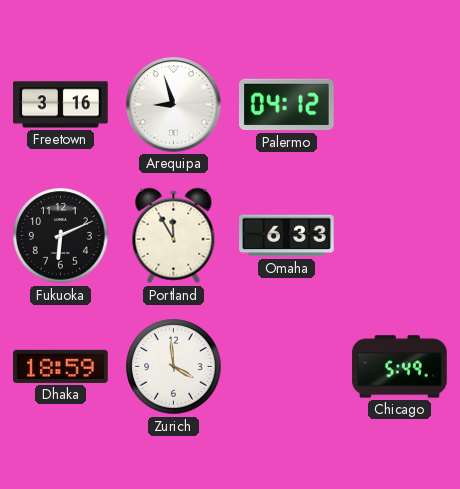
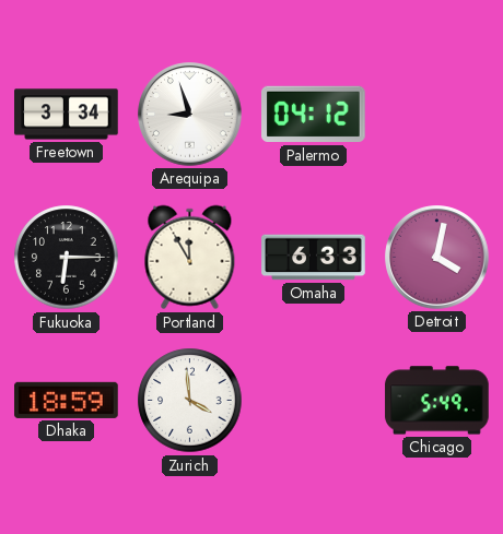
Freetown: 3:16 -> 3:34
Fukuoka: 6:11 -> 6:15
Detroit: none -> 4:02
